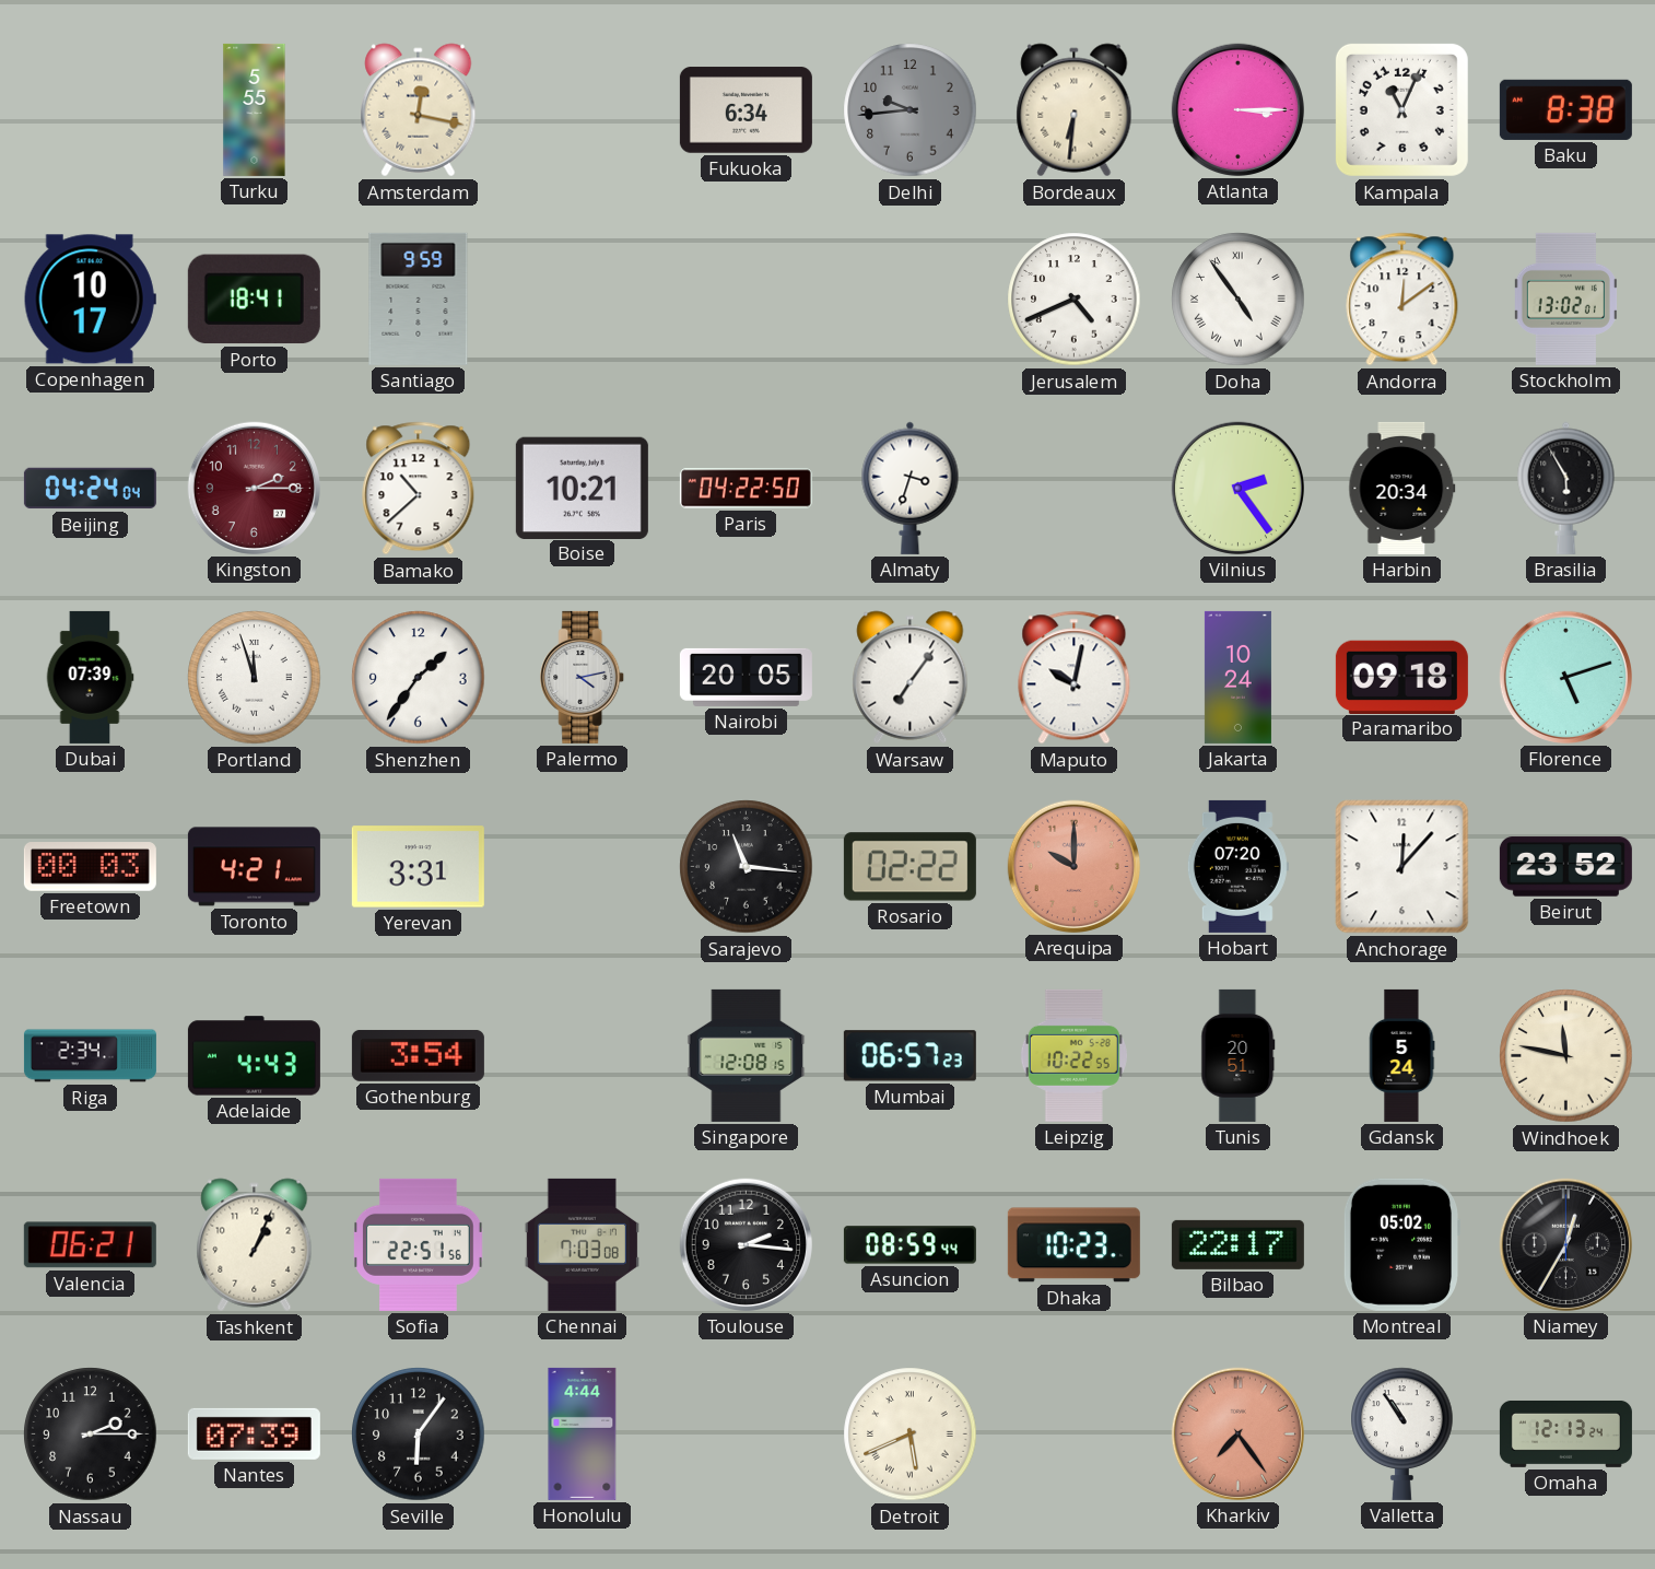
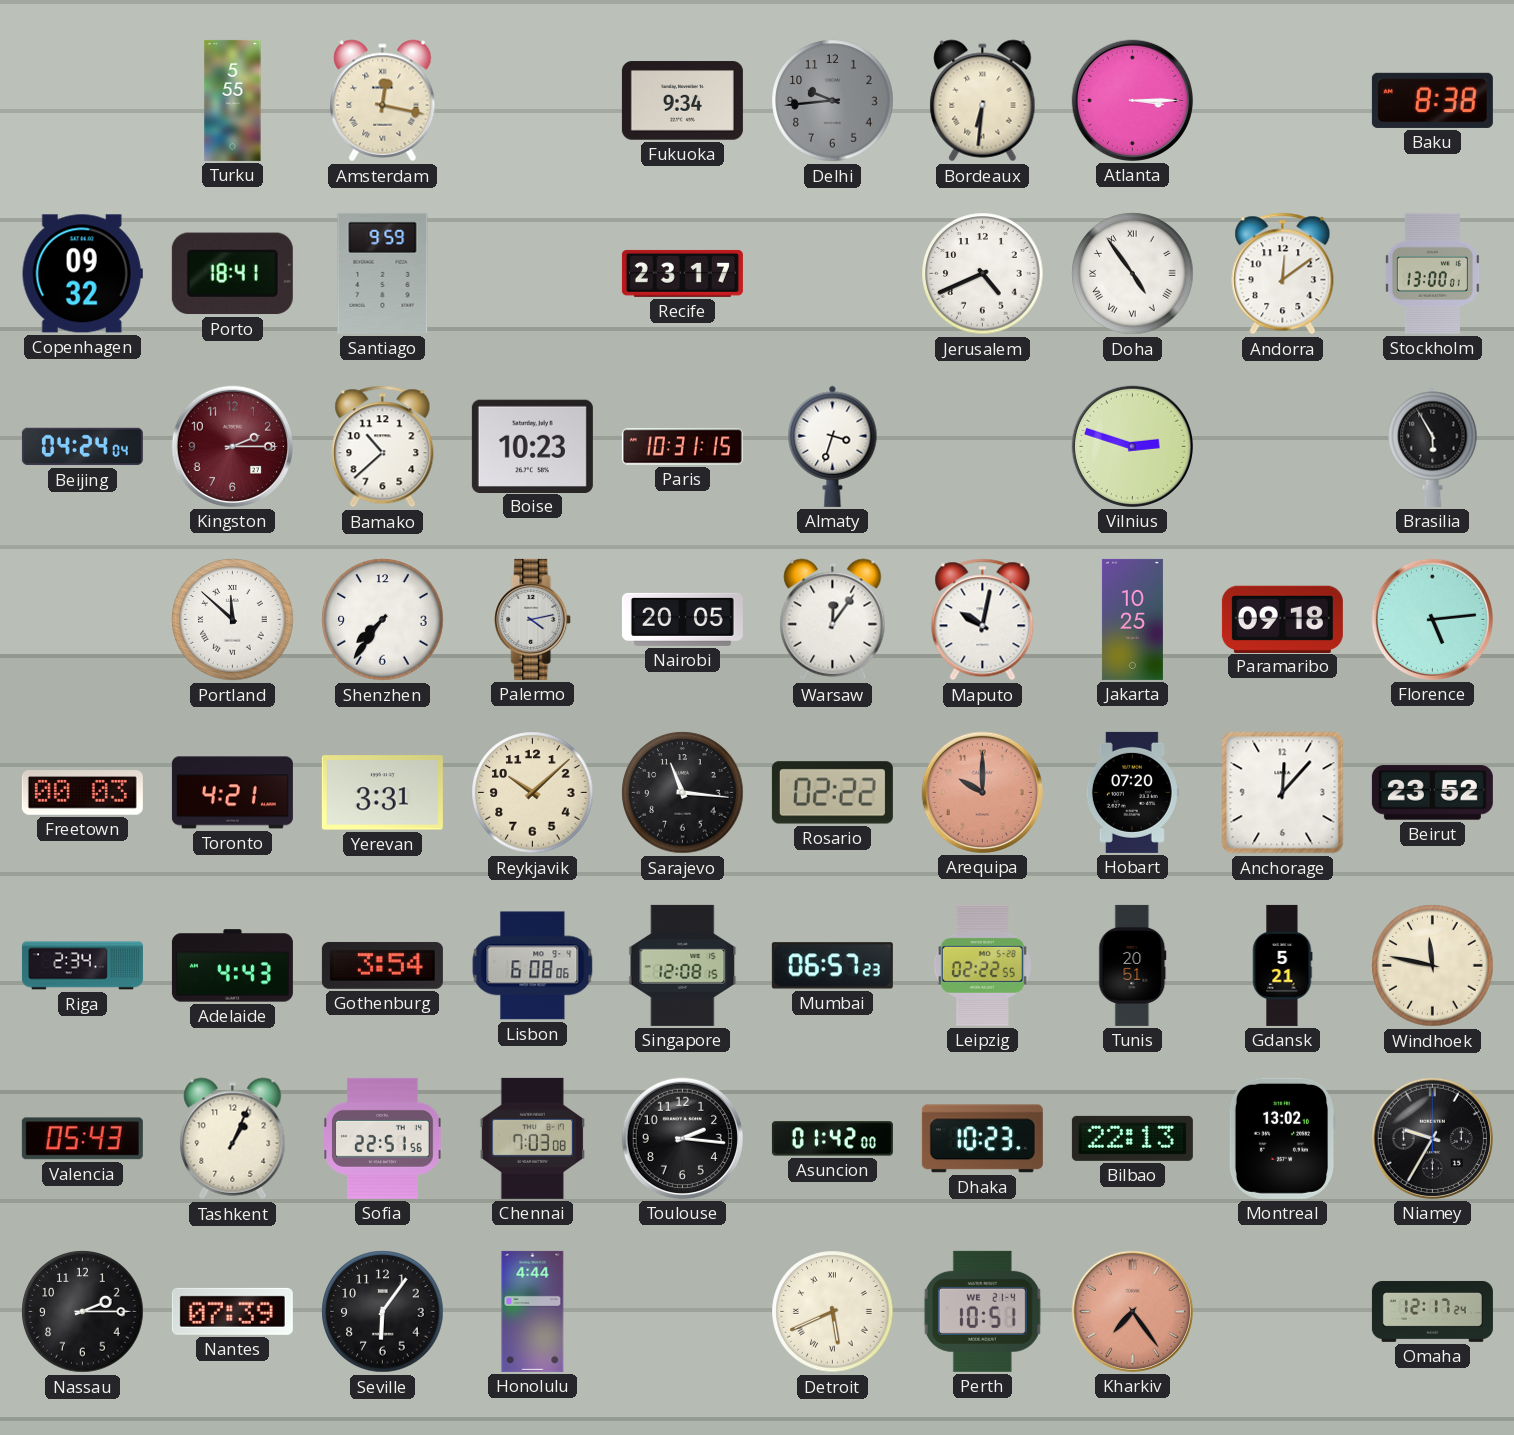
Fukuoka: 6:34 -> 9:34
Kampala: 11:04 -> none
Copenhagen: 10:17 -> 09:32
Recife: none -> 23:17
Stockholm: 13:02 -> 13:00
Boise: 10:21 -> 10:23
Paris: 04:22 -> 10:31
Vilnius: 2:24 -> 2:48
Harbin: 20:34 -> none
Dubai: 07:39 -> none
Portland: 11:57 -> 11:52
Shenzhen: 1:36 -> 7:36
Warsaw: 7:06 -> 12:06
Jakarta: 10:24 -> 10:25
Florence: 5:12 -> 5:14
Reykjavik: none -> 10:08
Lisbon: none -> 6:08
Leipzig: 10:22 -> 02:22
Gdansk: 5:24 -> 5:21
Valencia: 06:21 -> 05:43
Asuncion: 08:59 -> 01:42
Bilbao: 22:17 -> 22:13
Montreal: 05:02 -> 13:02
Niamey: 12:35 -> 9:35
Perth: none -> 10:51
Valletta: 10:54 -> none
Omaha: 12:13 -> 12:17
